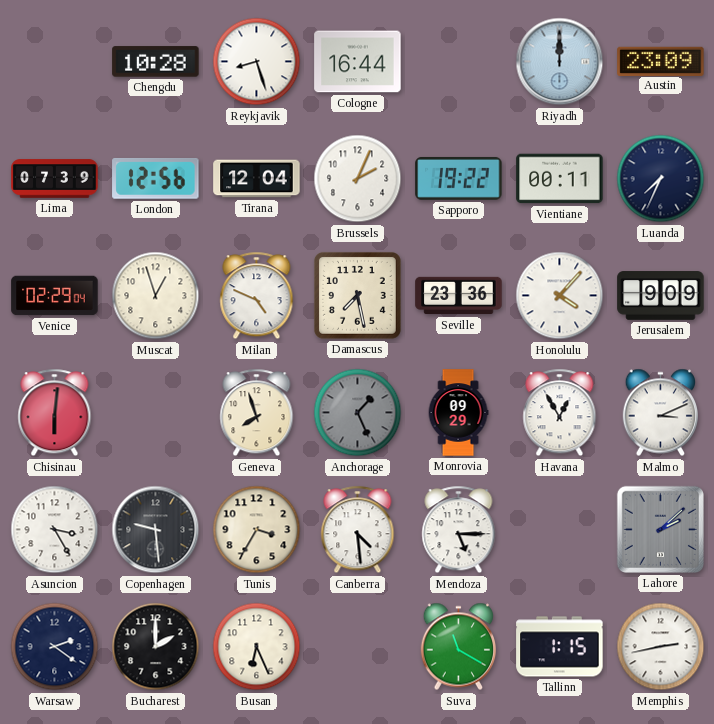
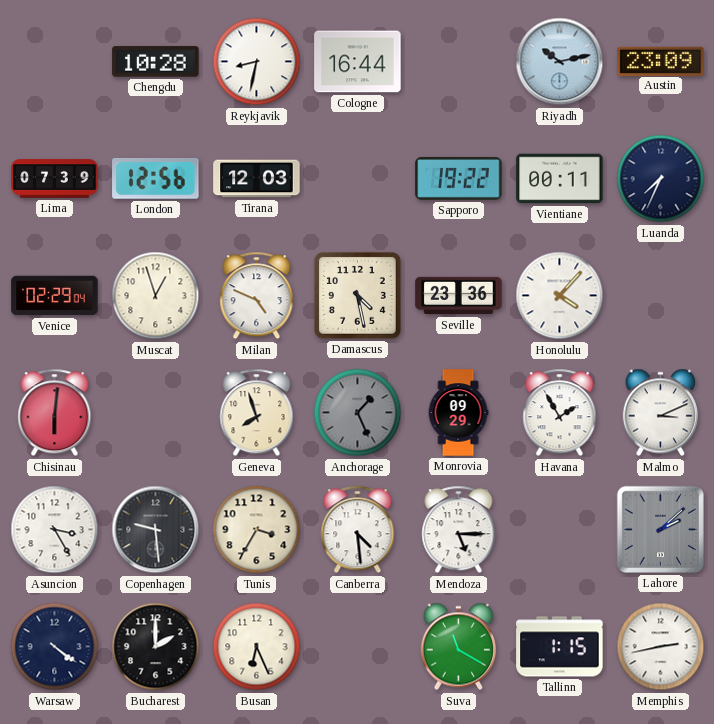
Reykjavik: 8:27 -> 8:32
Riyadh: 12:00 -> 10:13
Tirana: 12:04 -> 12:03
Brussels: 2:04 -> none
Damascus: 7:28 -> 4:28
Jerusalem: 9:09 -> none
Havana: 12:55 -> 1:55
Warsaw: 2:21 -> 4:21
